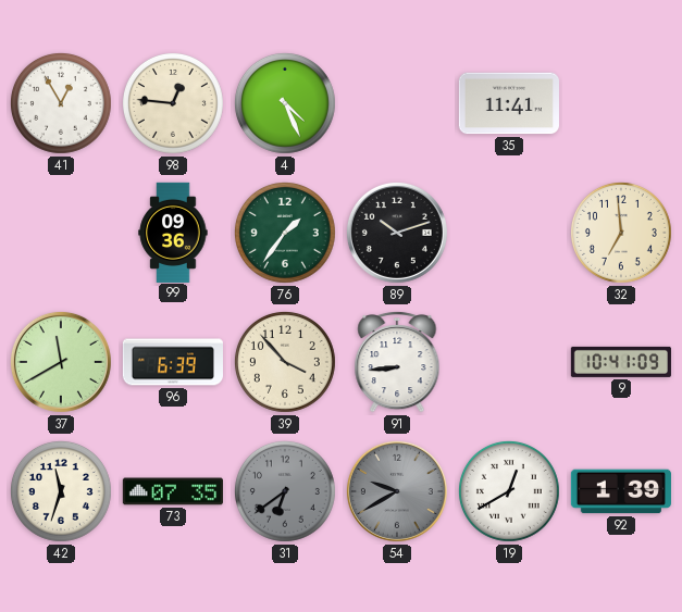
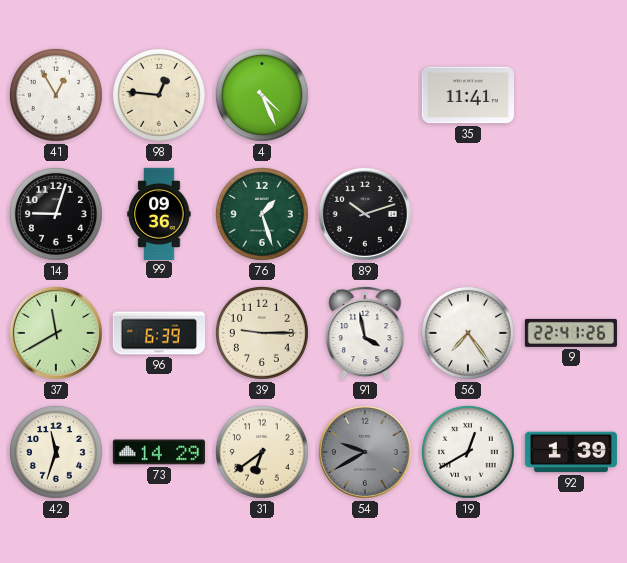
14: none -> 9:03
76: 1:36 -> 1:27
32: 6:59 -> none
39: 3:53 -> 9:15
91: 8:44 -> 3:58
56: none -> 7:24
9: 10:41 -> 22:41
73: 07:35 -> 14:29
31 dial: grey -> cream
